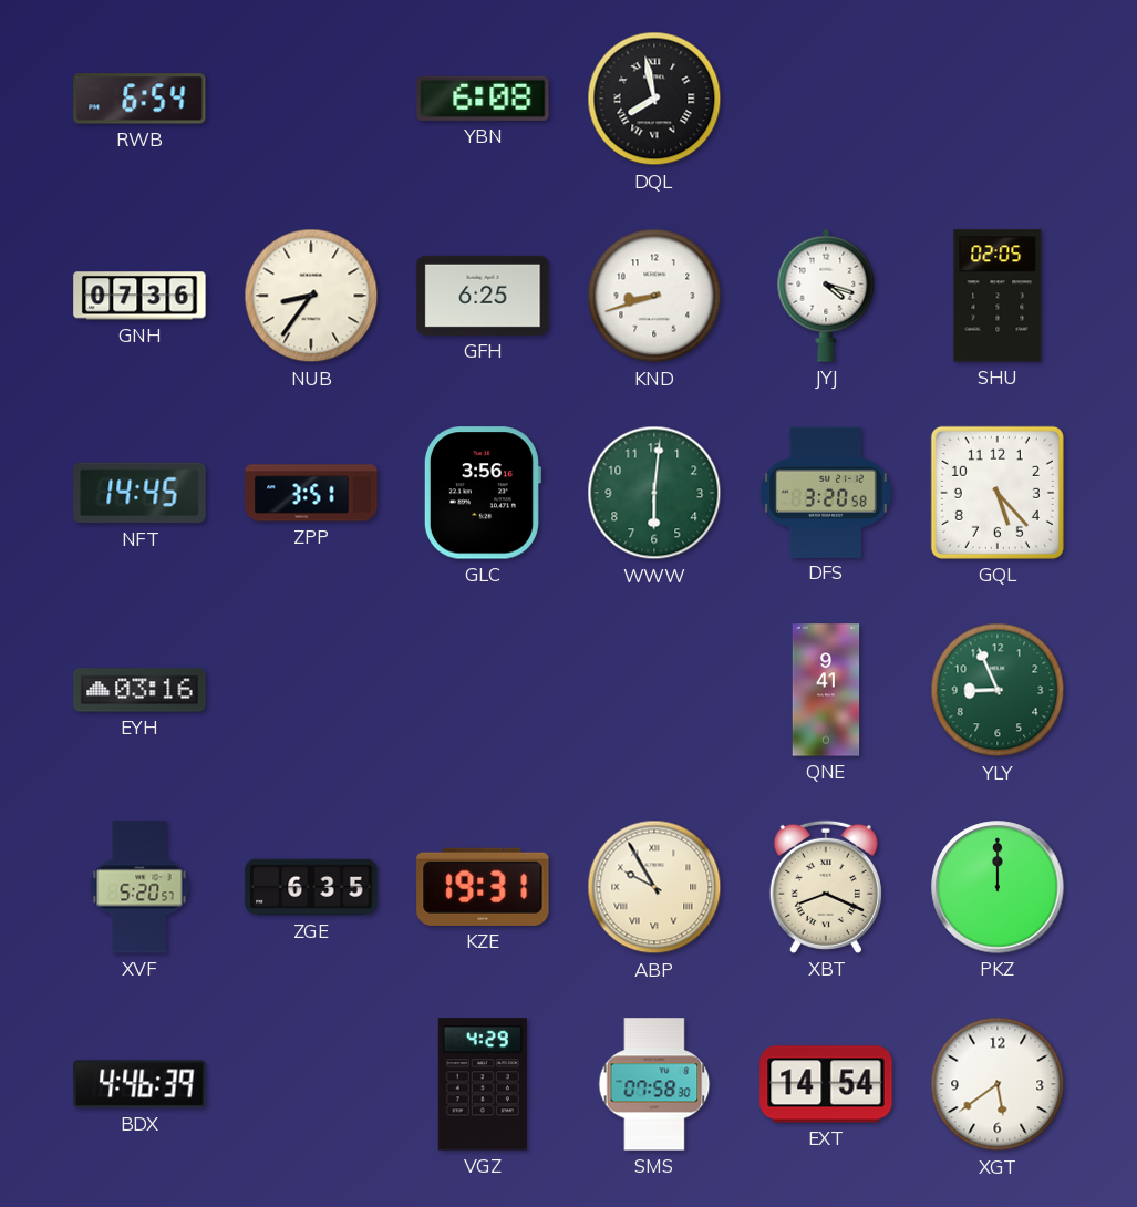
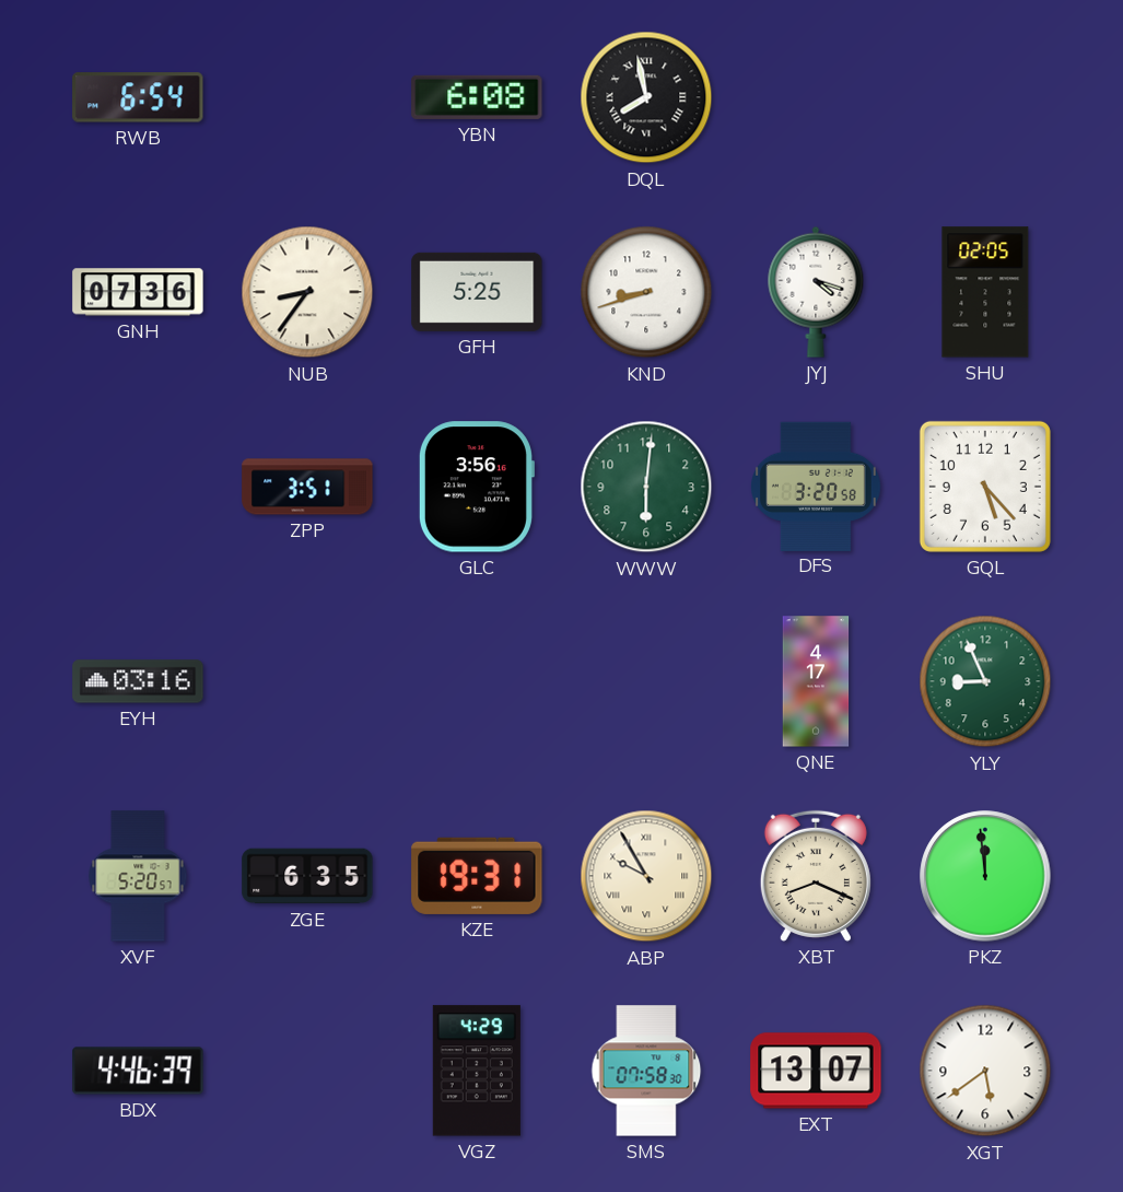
GFH: 6:25 -> 5:25
NFT: 14:45 -> none
QNE: 9:41 -> 4:17
PKZ: 12:00 -> 11:59
EXT: 14:54 -> 13:07
